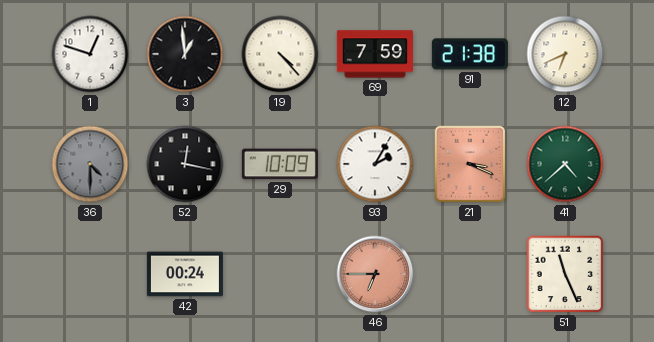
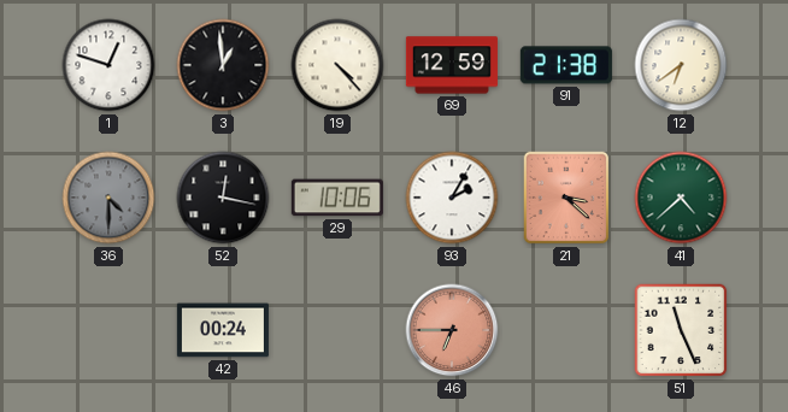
69: 7:59 -> 12:59
12: 6:41 -> 6:39
29: 10:09 -> 10:06
21: 3:19 -> 3:22
